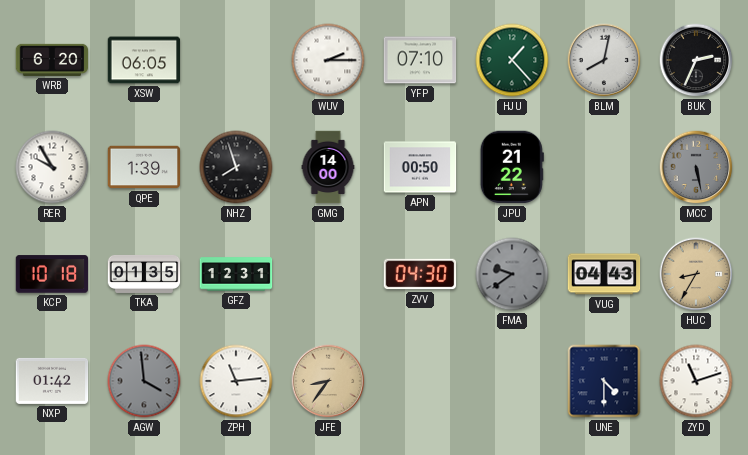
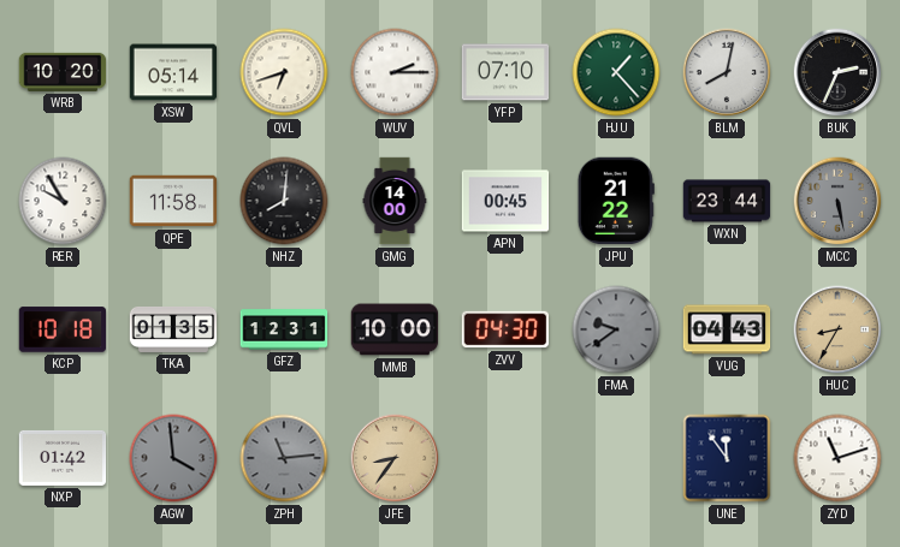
WRB: 6:20 -> 10:20
XSW: 06:05 -> 05:14
QVL: none -> 6:42
QPE: 1:39 -> 11:58
NHZ: 7:57 -> 8:01
APN: 00:50 -> 00:45
WXN: none -> 23:44
MMB: none -> 10:00
ZPH dial: white -> grey
UNE: 4:30 -> 11:54
